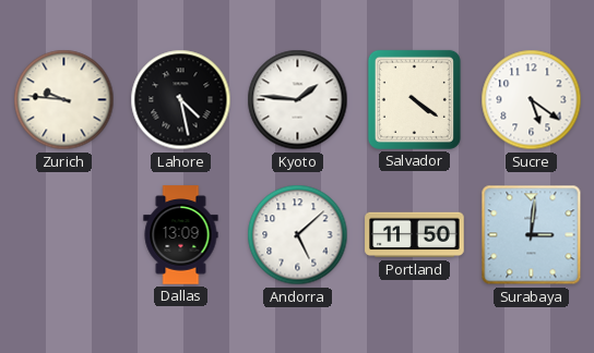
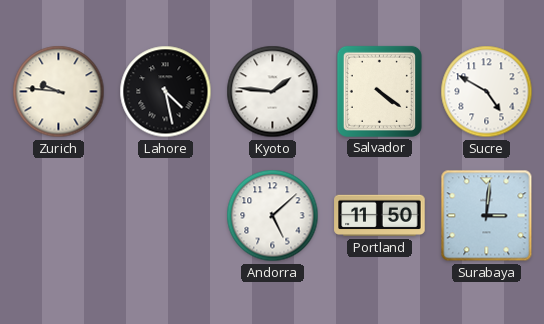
Sucre: 5:21 -> 4:50
Dallas: 13:09 -> none
